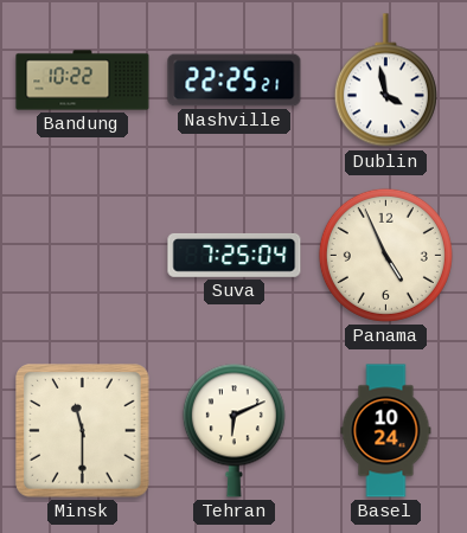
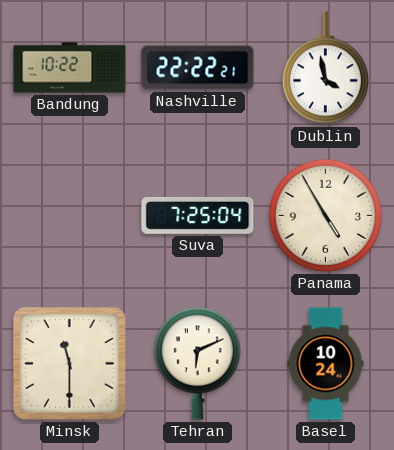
Nashville: 22:25 -> 22:22
Panama: 4:56 -> 4:55
